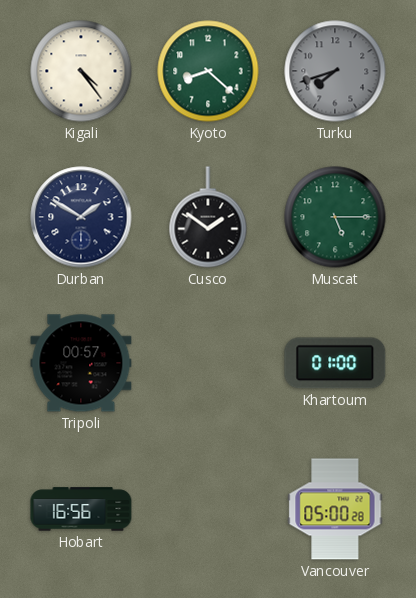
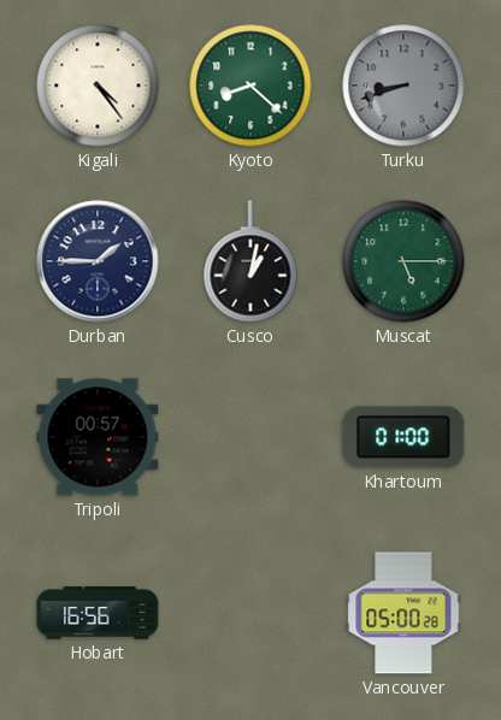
Turku: 7:42 -> 8:42
Durban: 1:50 -> 1:45
Cusco: 1:51 -> 1:02
